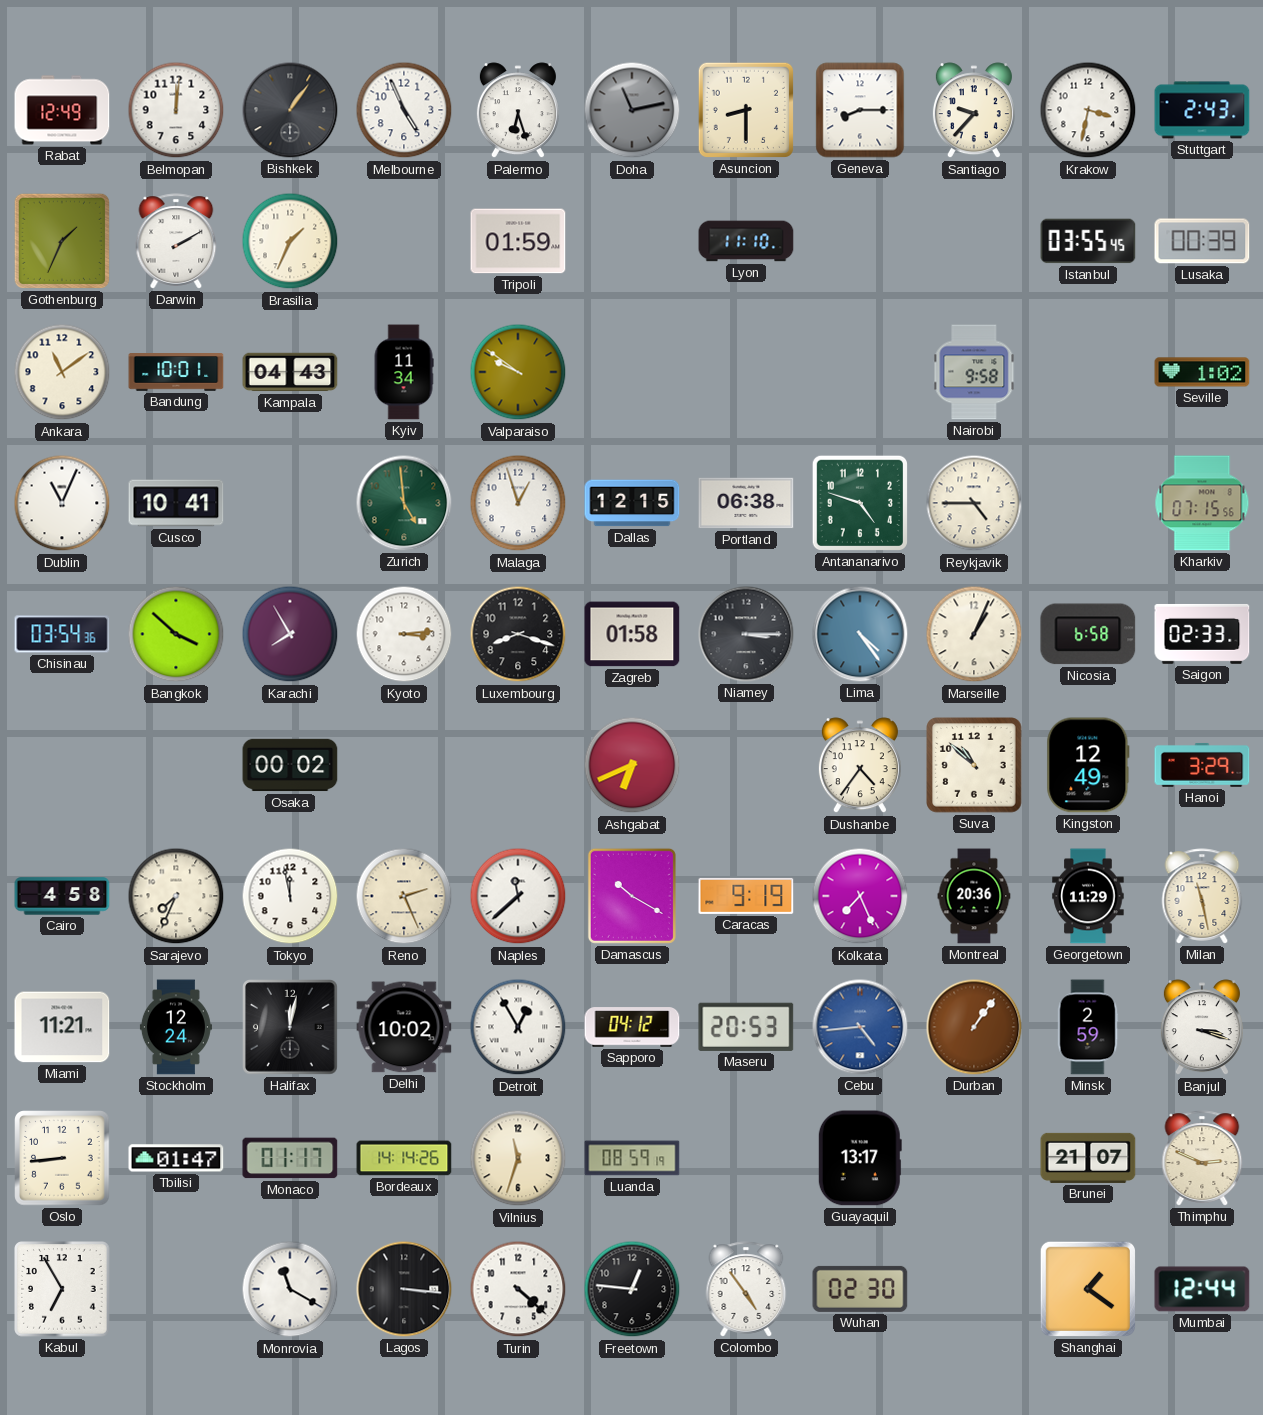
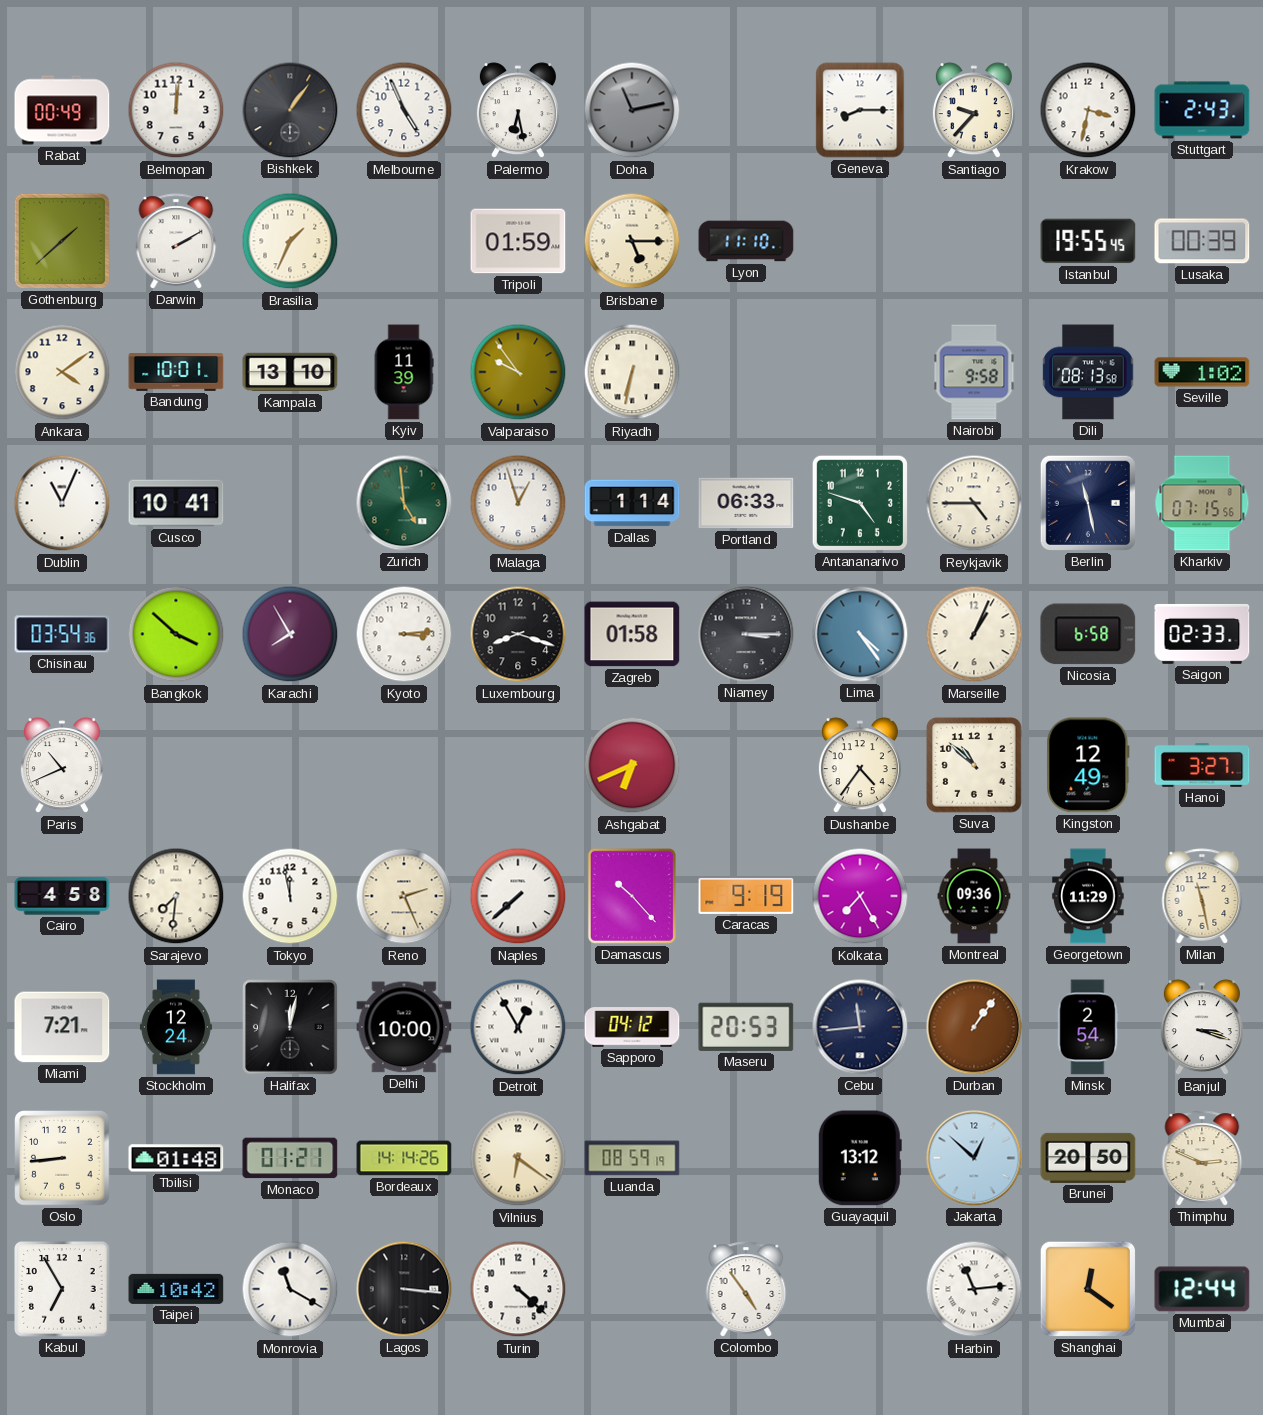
Rabat: 12:49 -> 00:49
Palermo: 6:27 -> 6:28
Asuncion: 8:30 -> none
Gothenburg: 1:34 -> 1:38
Brisbane: none -> 5:15
Istanbul: 03:55 -> 19:55
Ankara: 11:09 -> 4:09
Kampala: 04:43 -> 13:10
Kyiv: 11:34 -> 11:39
Valparaiso: 9:51 -> 9:54
Riyadh: none -> 6:32
Dili: none -> 08:13
Dallas: 12:15 -> 1:14
Portland: 06:38 -> 06:33
Berlin: none -> 11:28
Paris: none -> 10:41
Osaka: 00:02 -> none
Hanoi: 3:29 -> 3:27
Sarajevo: 7:34 -> 7:31
Naples: 11:38 -> 7:38
Damascus: 10:20 -> 10:23
Kolkata: 7:26 -> 7:25
Montreal: 20:36 -> 09:36
Miami: 11:21 -> 7:21
Delhi: 10:02 -> 10:00
Cebu: 4:44 -> 11:44
Cebu dial: blue -> navy
Minsk: 2:59 -> 2:54
Tbilisi: 01:47 -> 01:48
Monaco: 01:17 -> 01:21
Vilnius: 11:33 -> 6:21
Guayaquil: 13:17 -> 13:12
Jakarta: none -> 12:52
Brunei: 21:07 -> 20:50
Taipei: none -> 10:42
Freetown: 12:46 -> none
Wuhan: 02:30 -> none
Harbin: none -> 11:14
Shanghai: 1:21 -> 12:21
